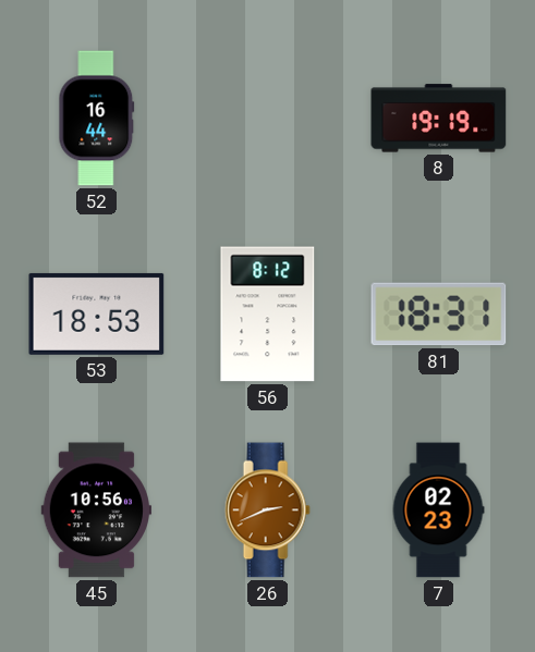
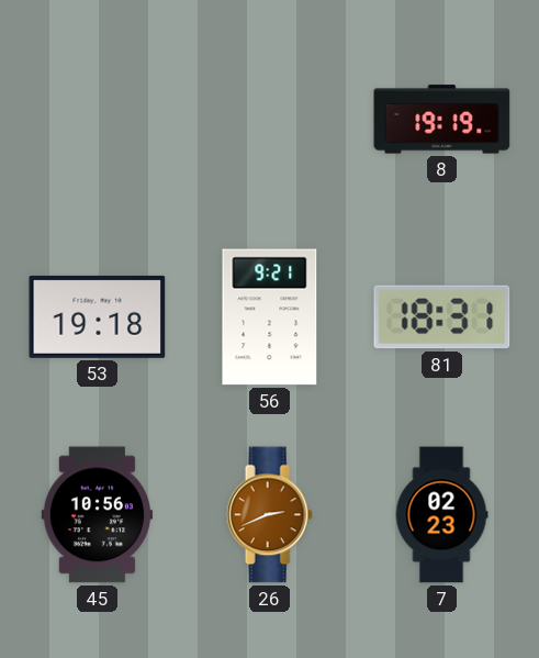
52: 16:44 -> none
53: 18:53 -> 19:18
56: 8:12 -> 9:21
